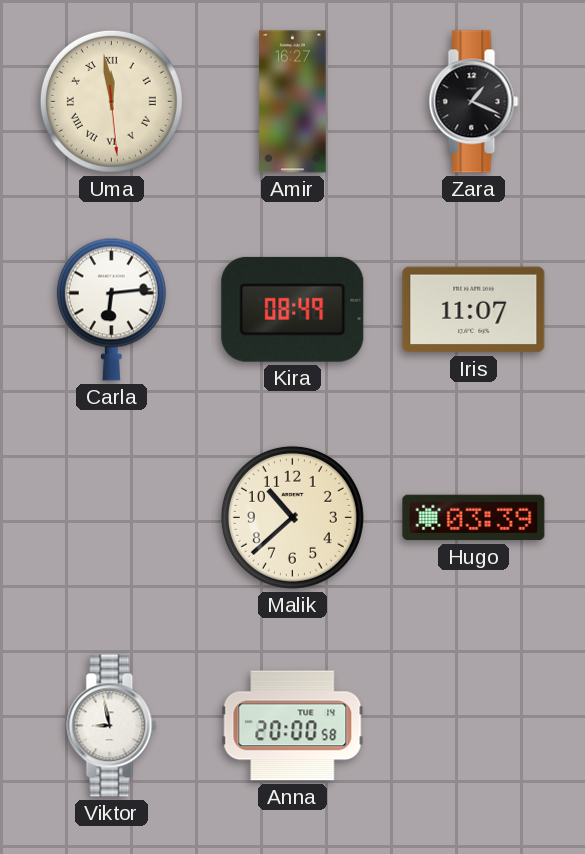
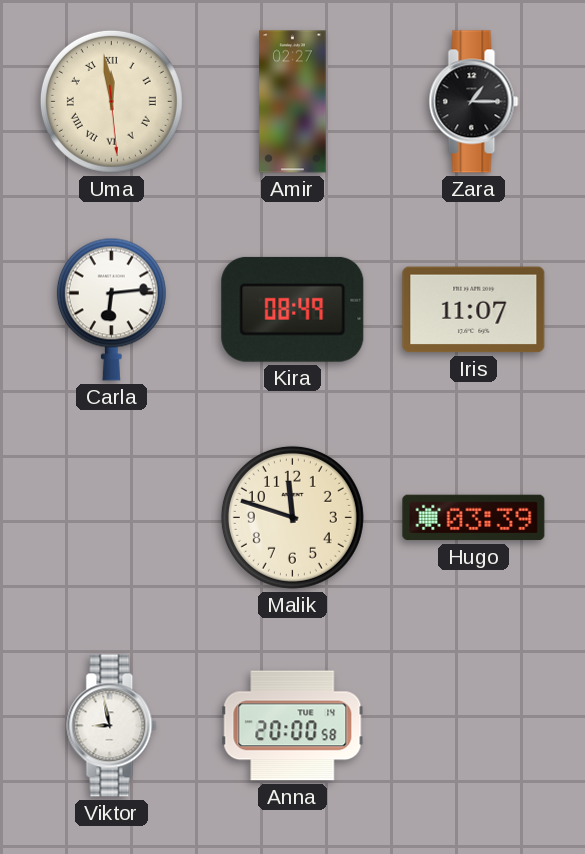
Amir: 16:27 -> 02:27
Zara: 1:19 -> 1:15
Malik: 10:38 -> 11:48
